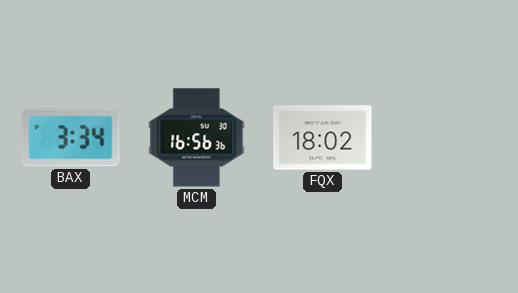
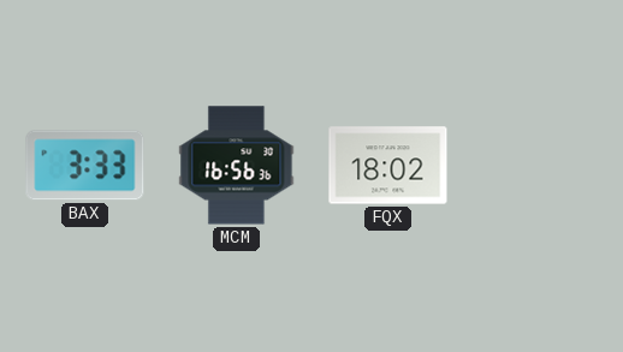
BAX: 3:34 -> 3:33
